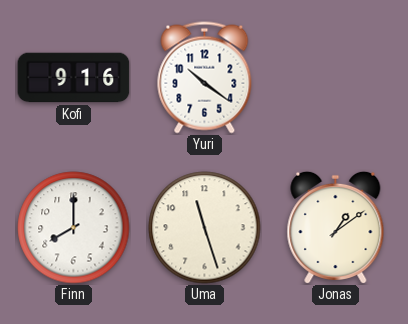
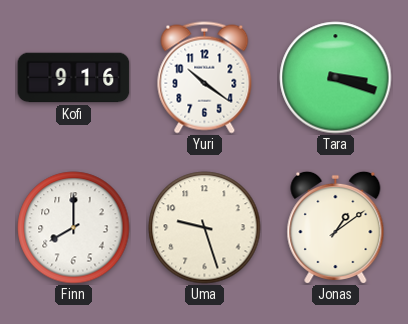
Tara: none -> 3:18
Uma: 11:27 -> 9:27
